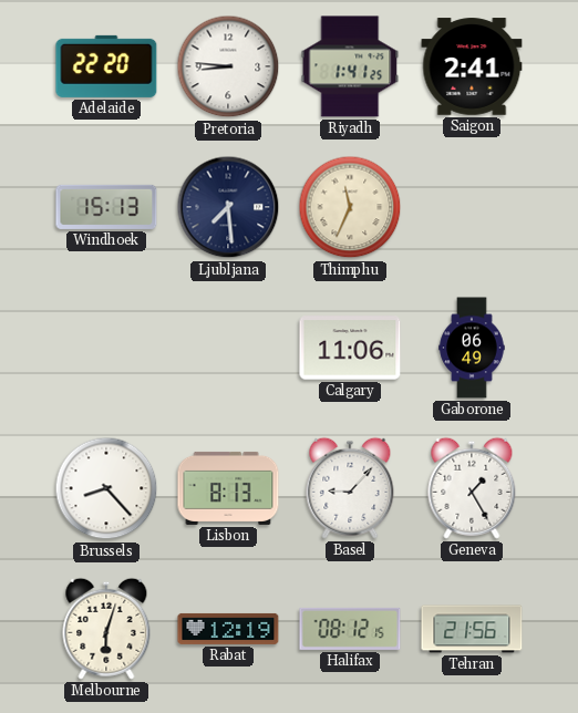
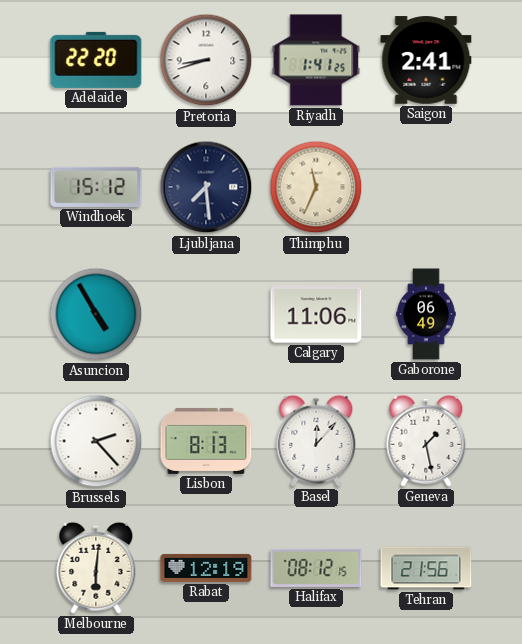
Pretoria: 8:46 -> 8:42
Windhoek: 15:13 -> 15:12
Asuncion: none -> 4:55
Brussels: 8:23 -> 2:23
Basel: 9:07 -> 12:07
Geneva: 1:25 -> 1:28
Melbourne: 6:03 -> 6:01
